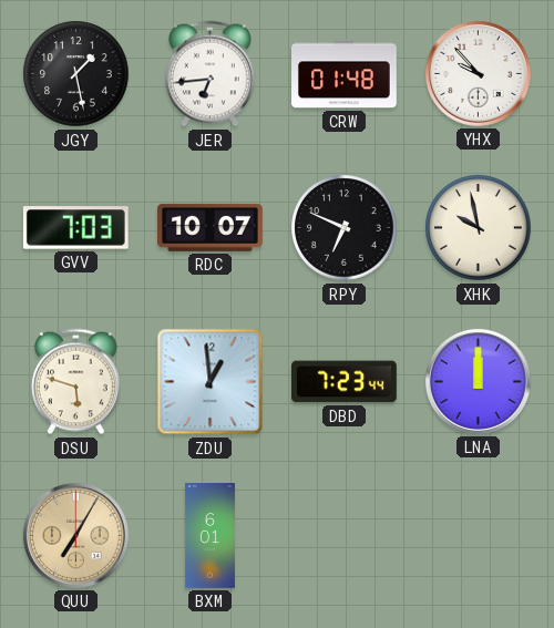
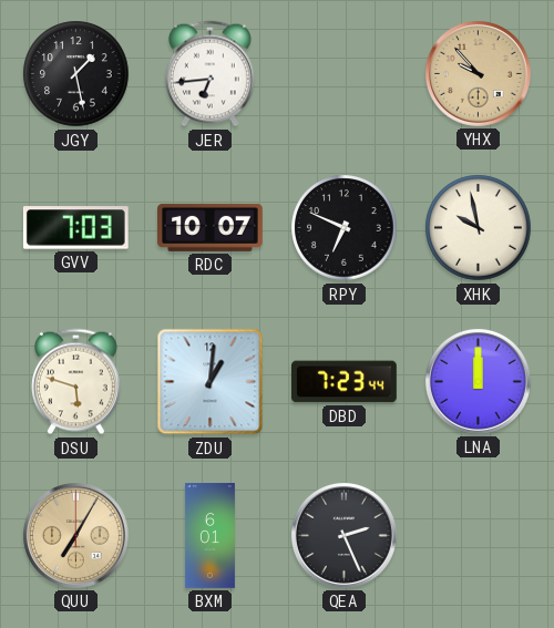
CRW: 01:48 -> none
YHX dial: white -> champagne
ZDU: 12:59 -> 1:01
QEA: none -> 2:26
